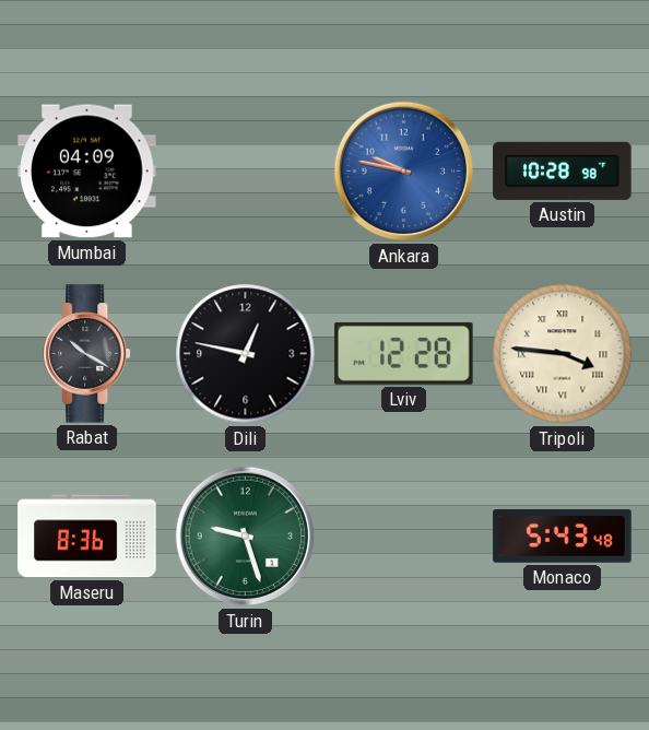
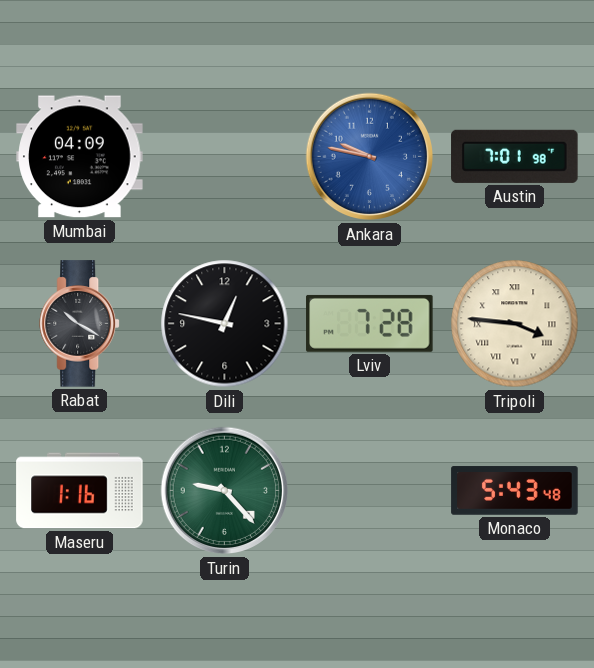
Austin: 10:28 -> 7:01
Lviv: 12:28 -> 7:28
Maseru: 8:36 -> 1:16
Turin: 9:27 -> 9:23
